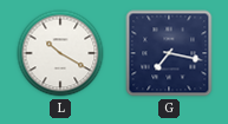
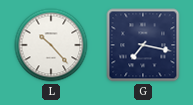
L: 10:20 -> 10:23
